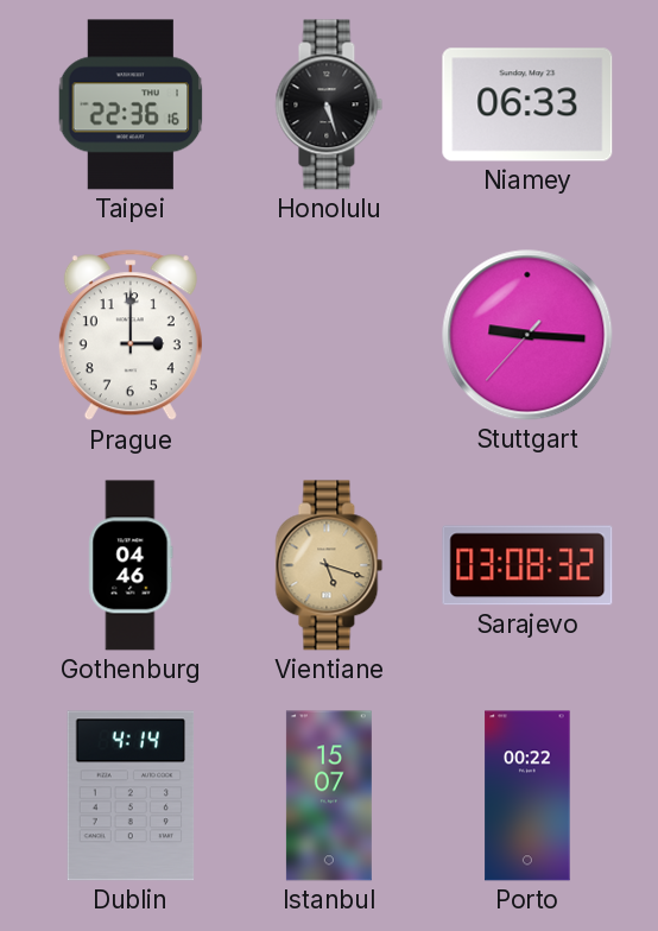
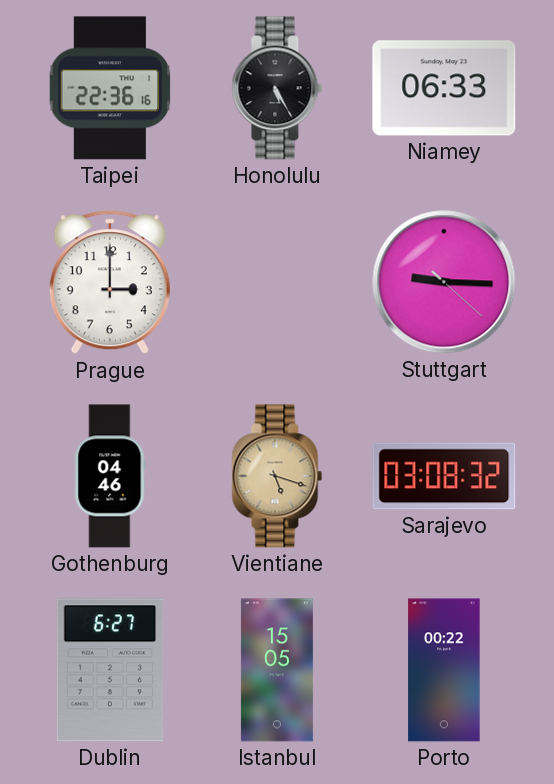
Honolulu: 5:27 -> 5:25
Stuttgart: 9:15:37 -> 9:15:22
Dublin: 4:14 -> 6:27
Istanbul: 15:07 -> 15:05
